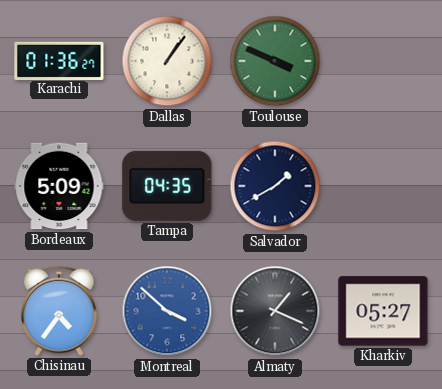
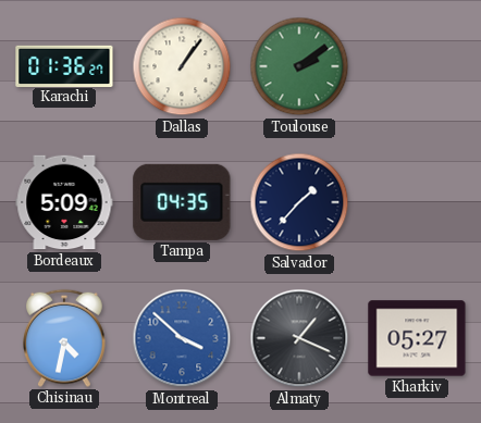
Toulouse: 3:49 -> 2:09
Salvador: 1:40 -> 1:37
Chisinau: 4:36 -> 4:32
